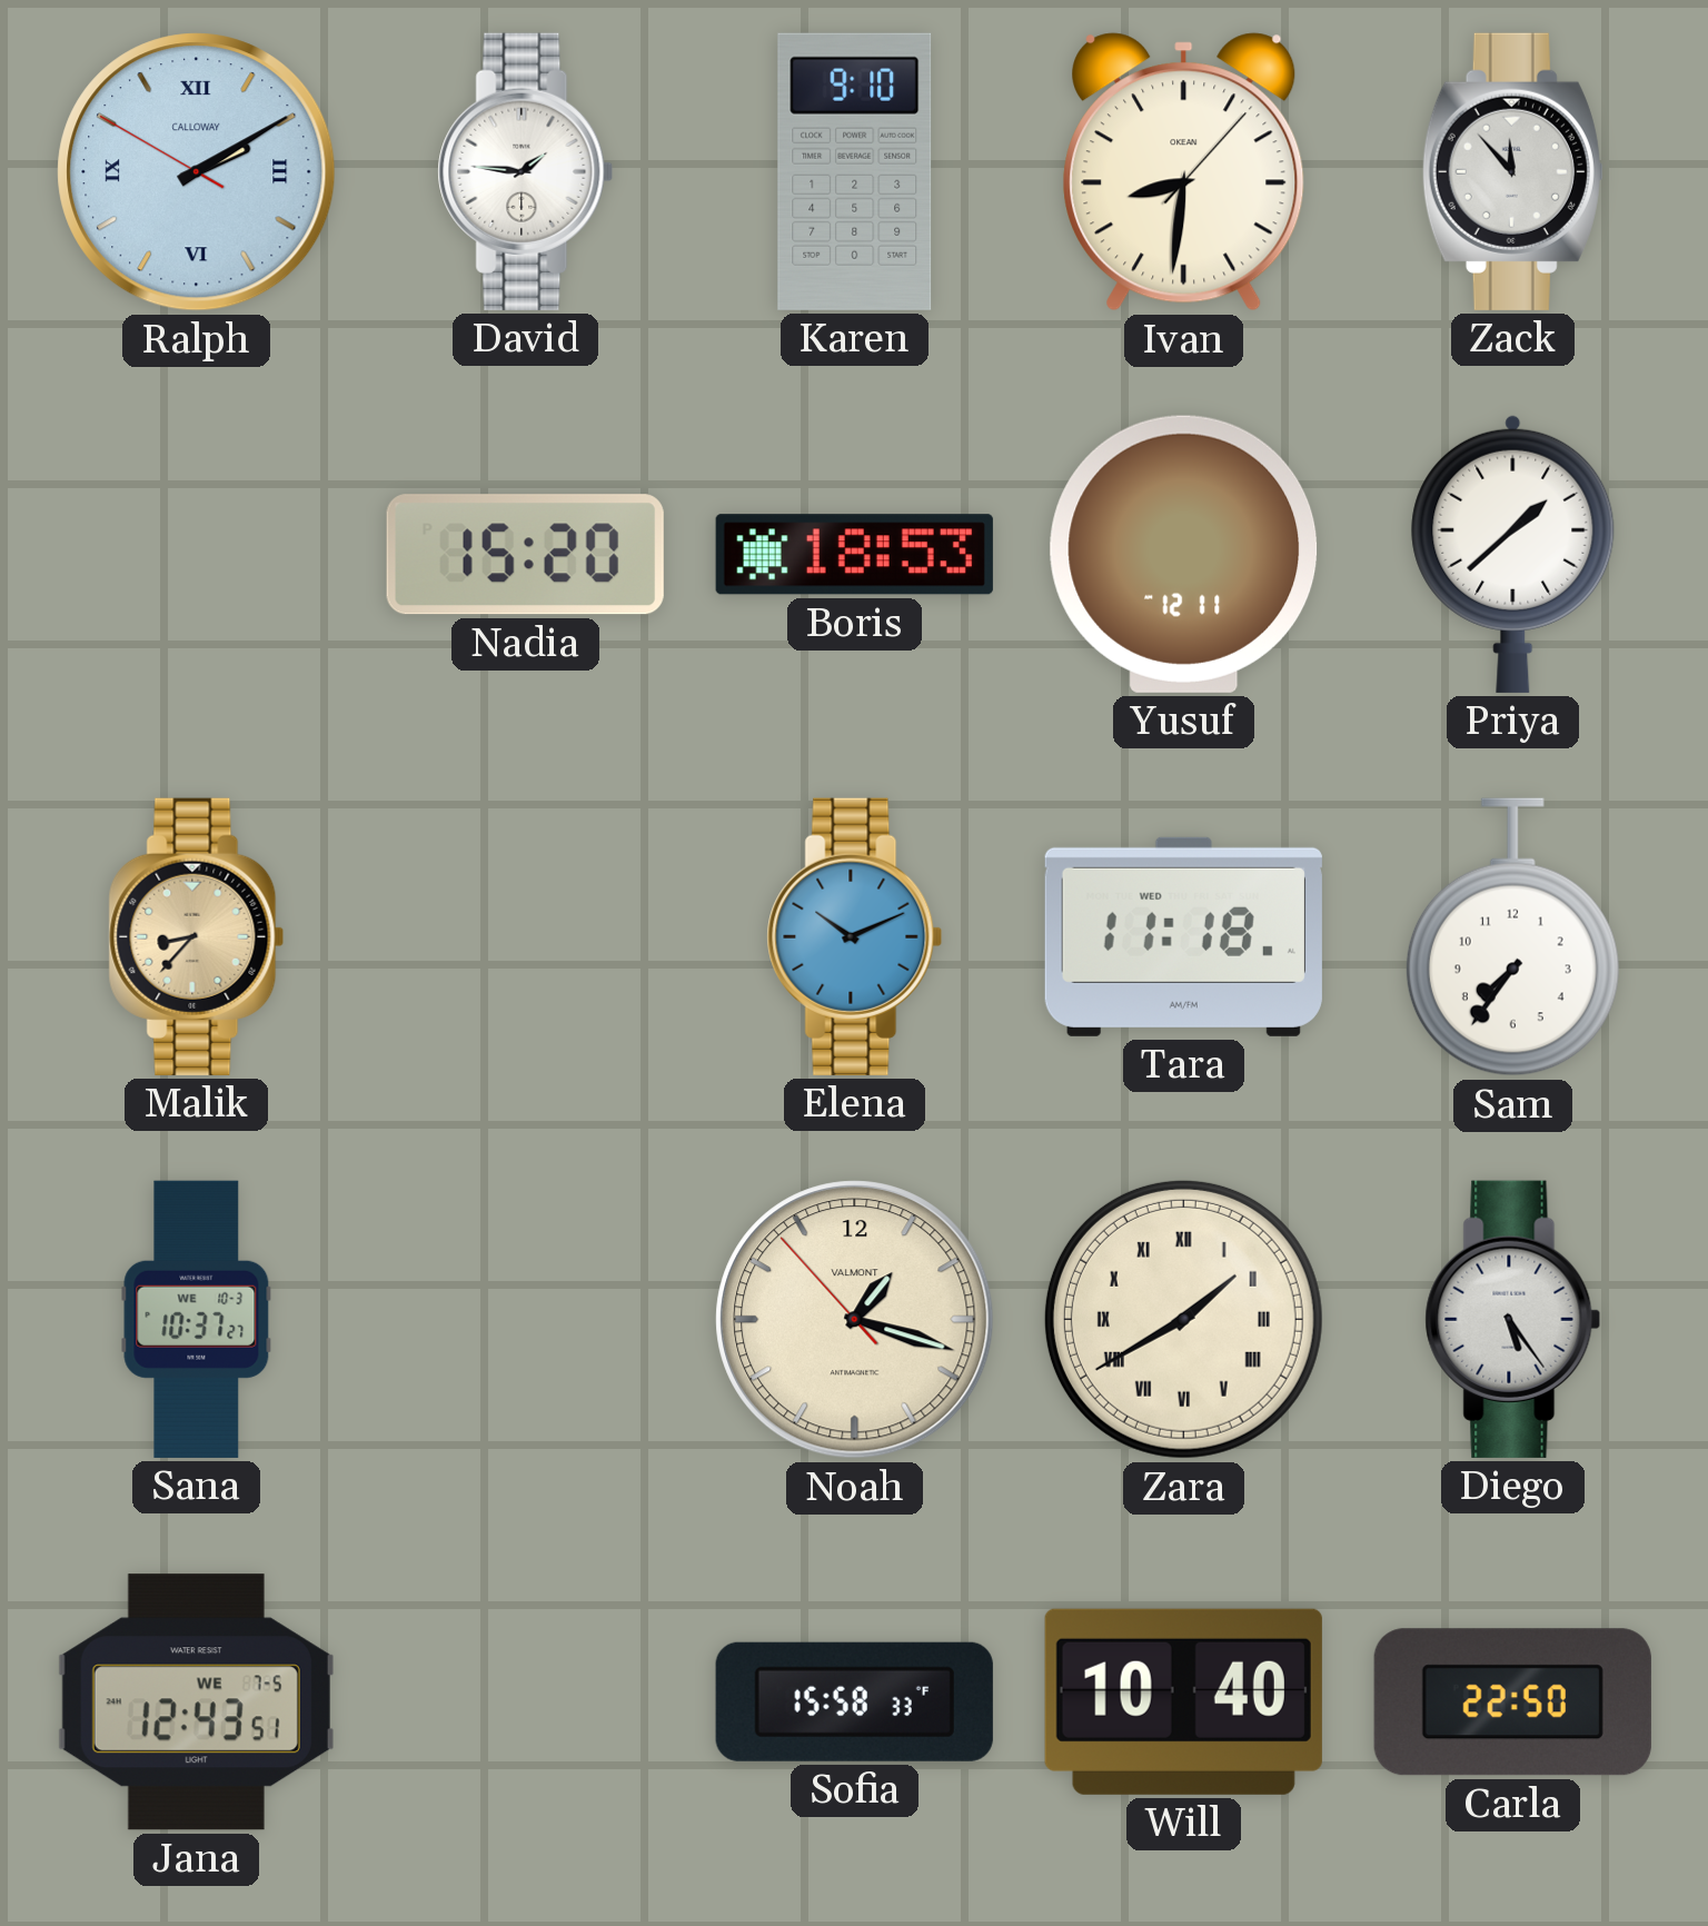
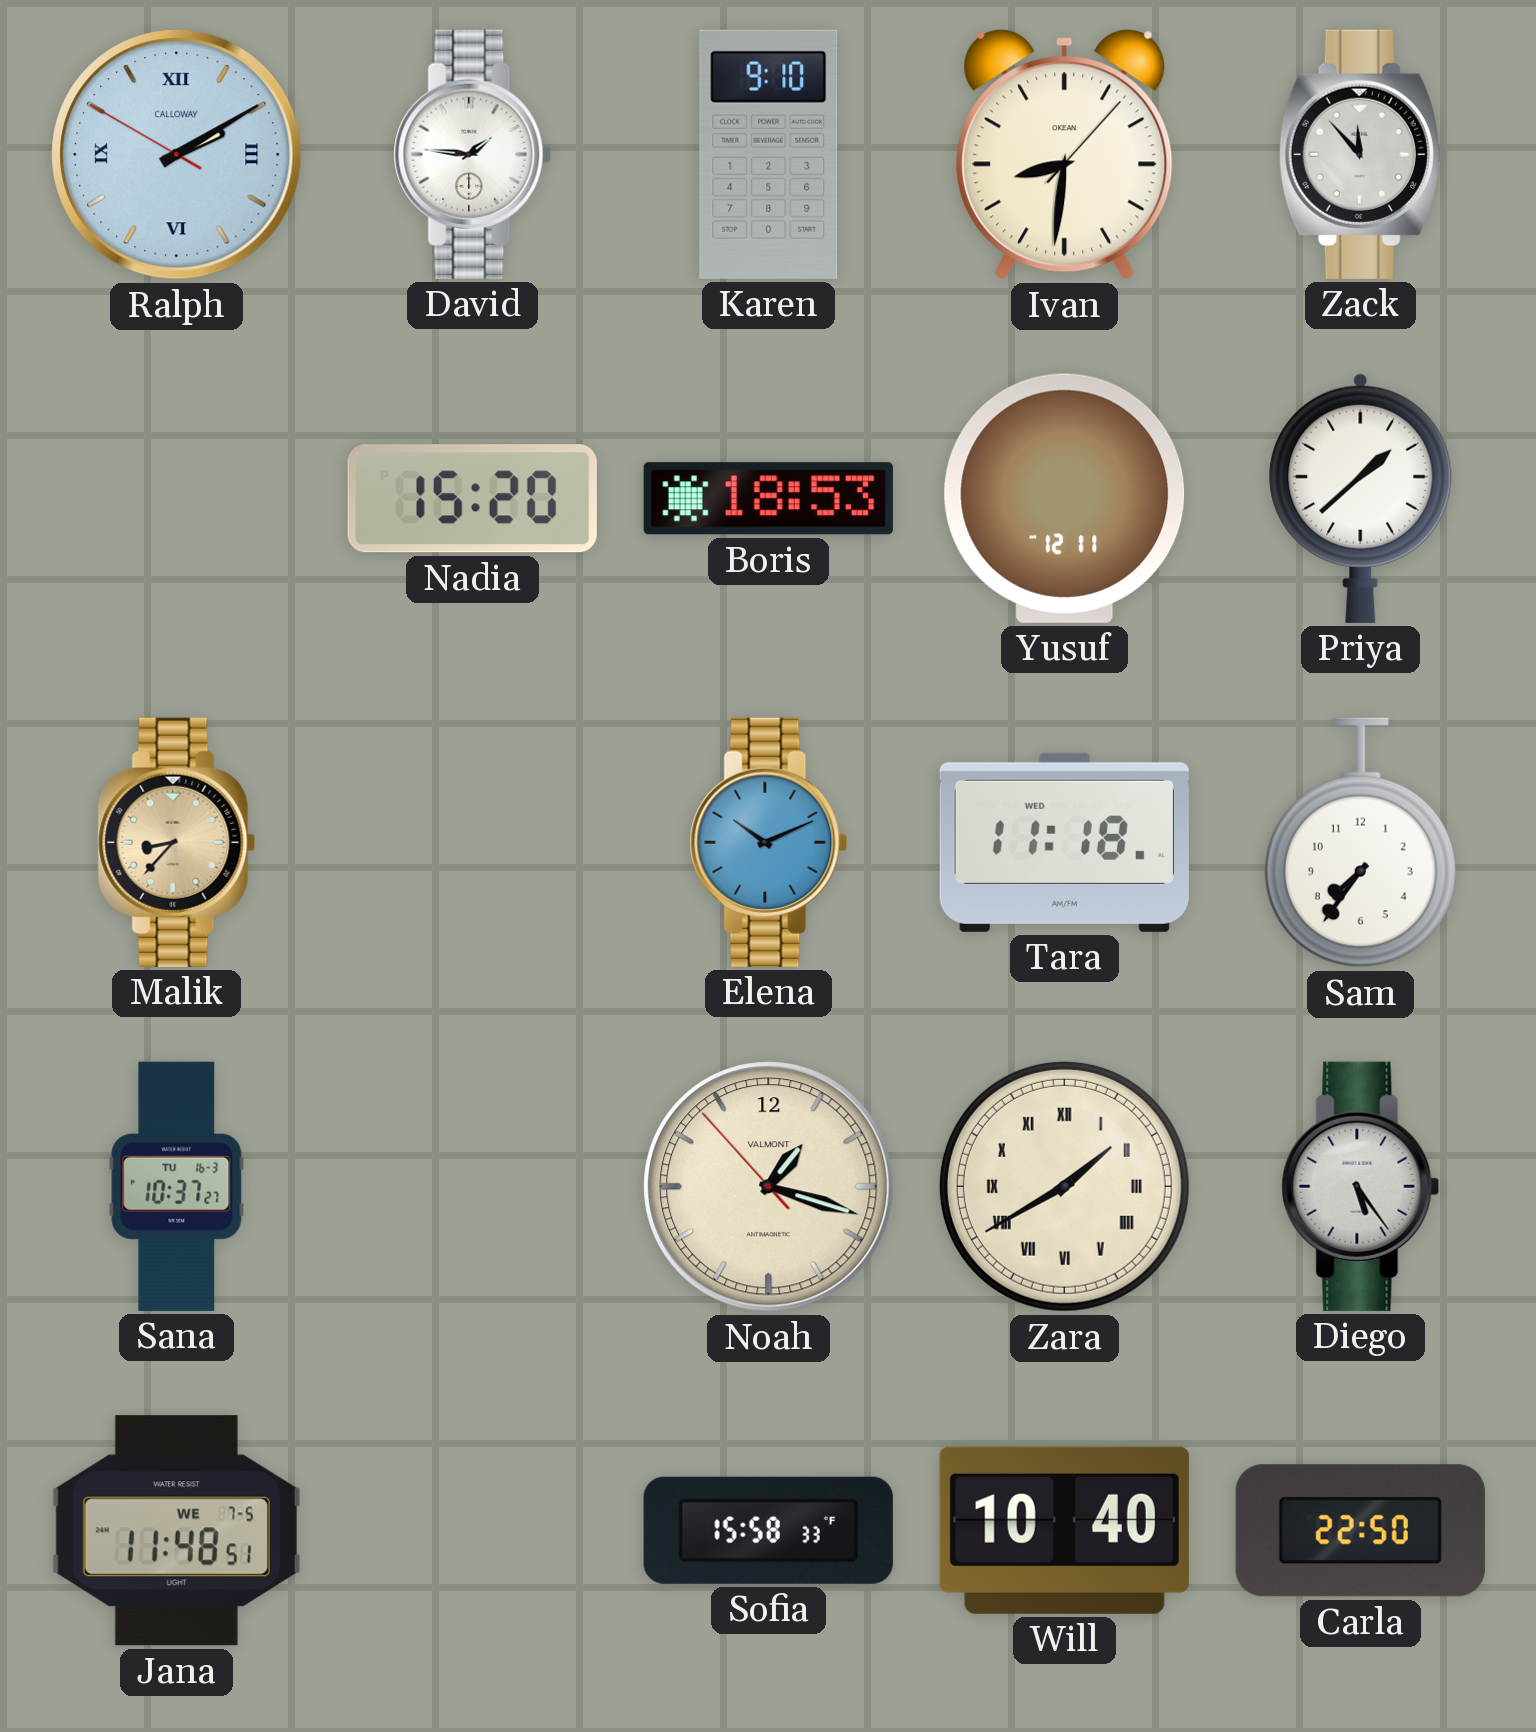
Sana date: WE 10-3 -> TU 16-3
Jana: 12:43 -> 11:48
